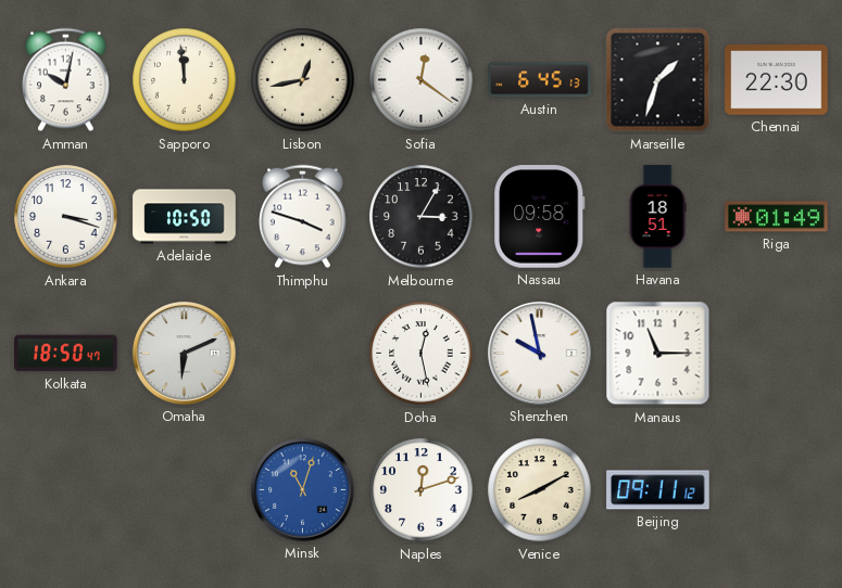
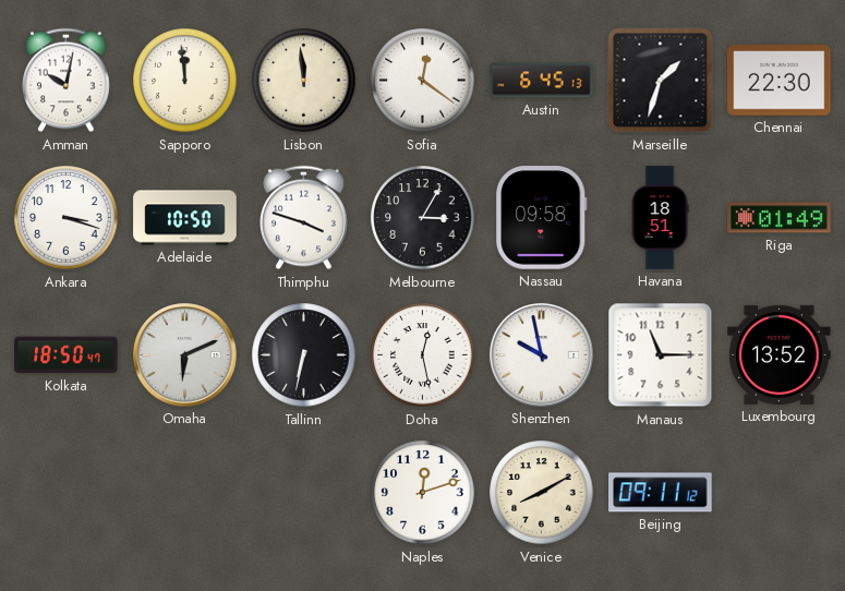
Lisbon: 12:43 -> 11:59
Tallinn: none -> 6:32
Luxembourg: none -> 13:52
Minsk: 11:03 -> none
